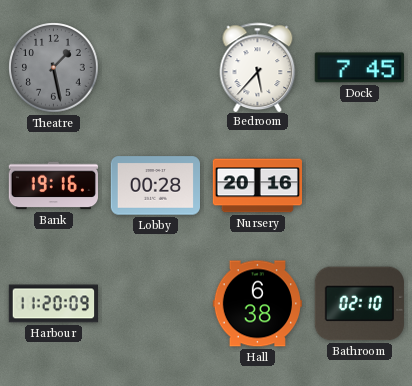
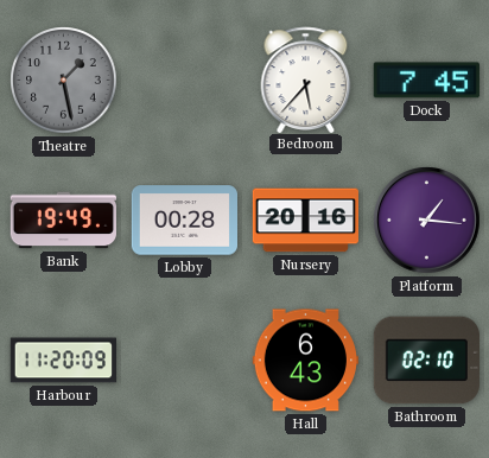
Bank: 19:16 -> 19:49
Platform: none -> 1:16
Hall: 6:38 -> 6:43
